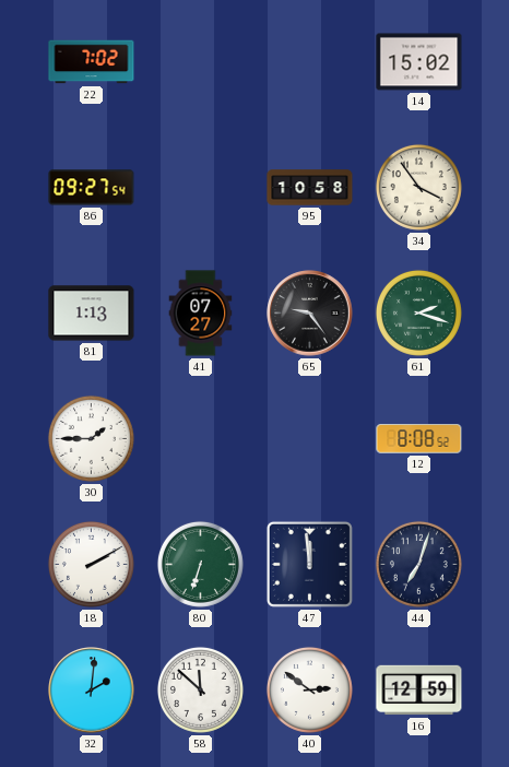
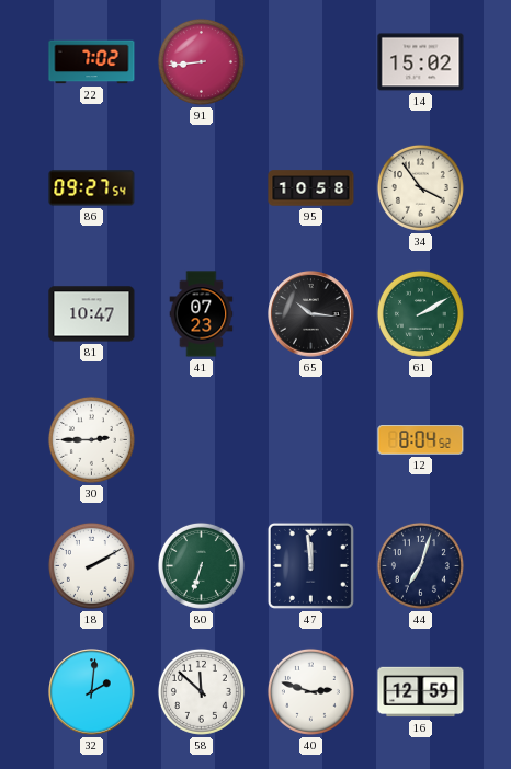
91: none -> 8:44
81: 1:13 -> 10:47
41: 07:27 -> 07:23
65: 9:24 -> 10:16
61: 2:18 -> 2:10
30: 1:45 -> 2:45
12: 8:08 -> 8:04
40: 2:51 -> 2:48
